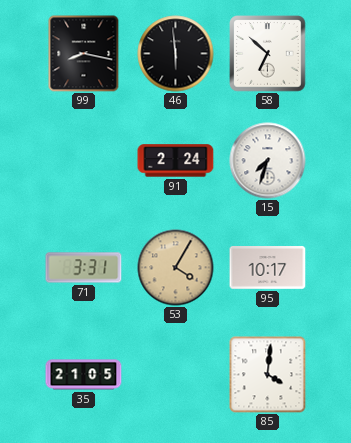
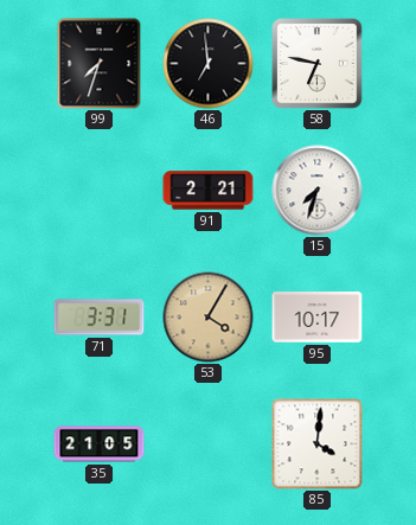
99: 8:17 -> 7:33
46: 5:59 -> 6:59
58: 6:52 -> 6:47
91: 2:24 -> 2:21
